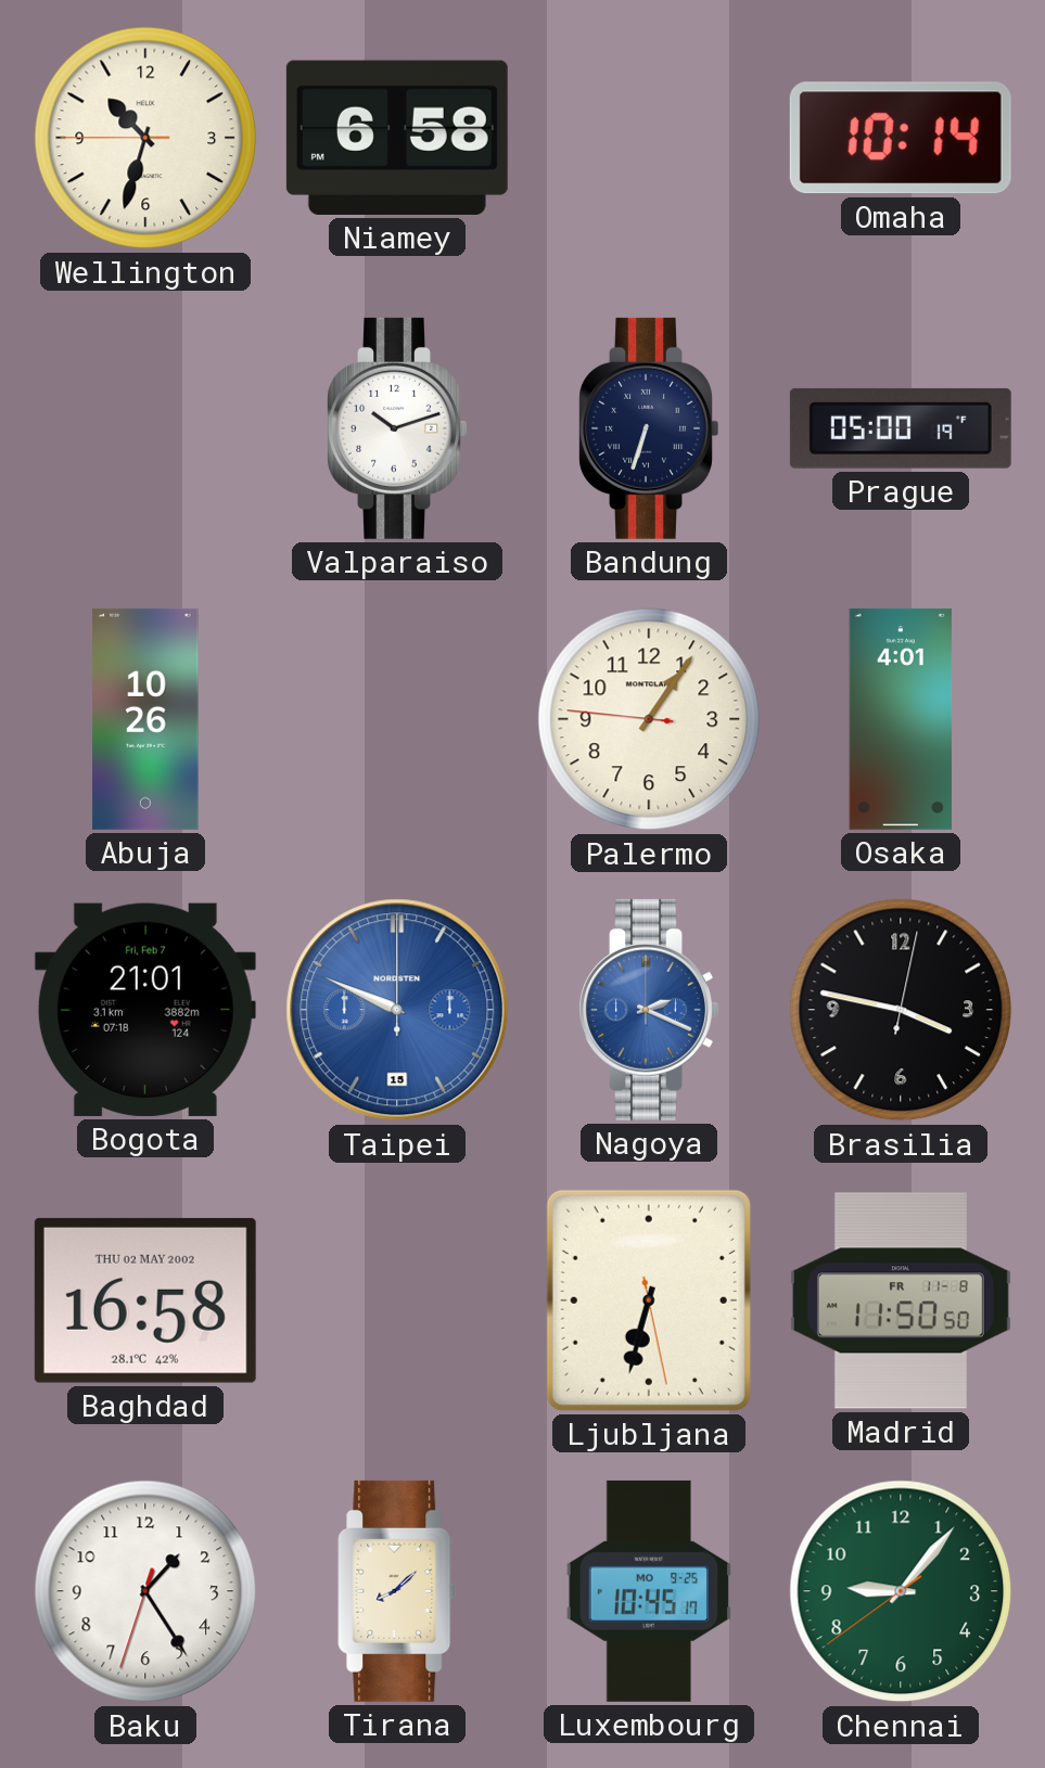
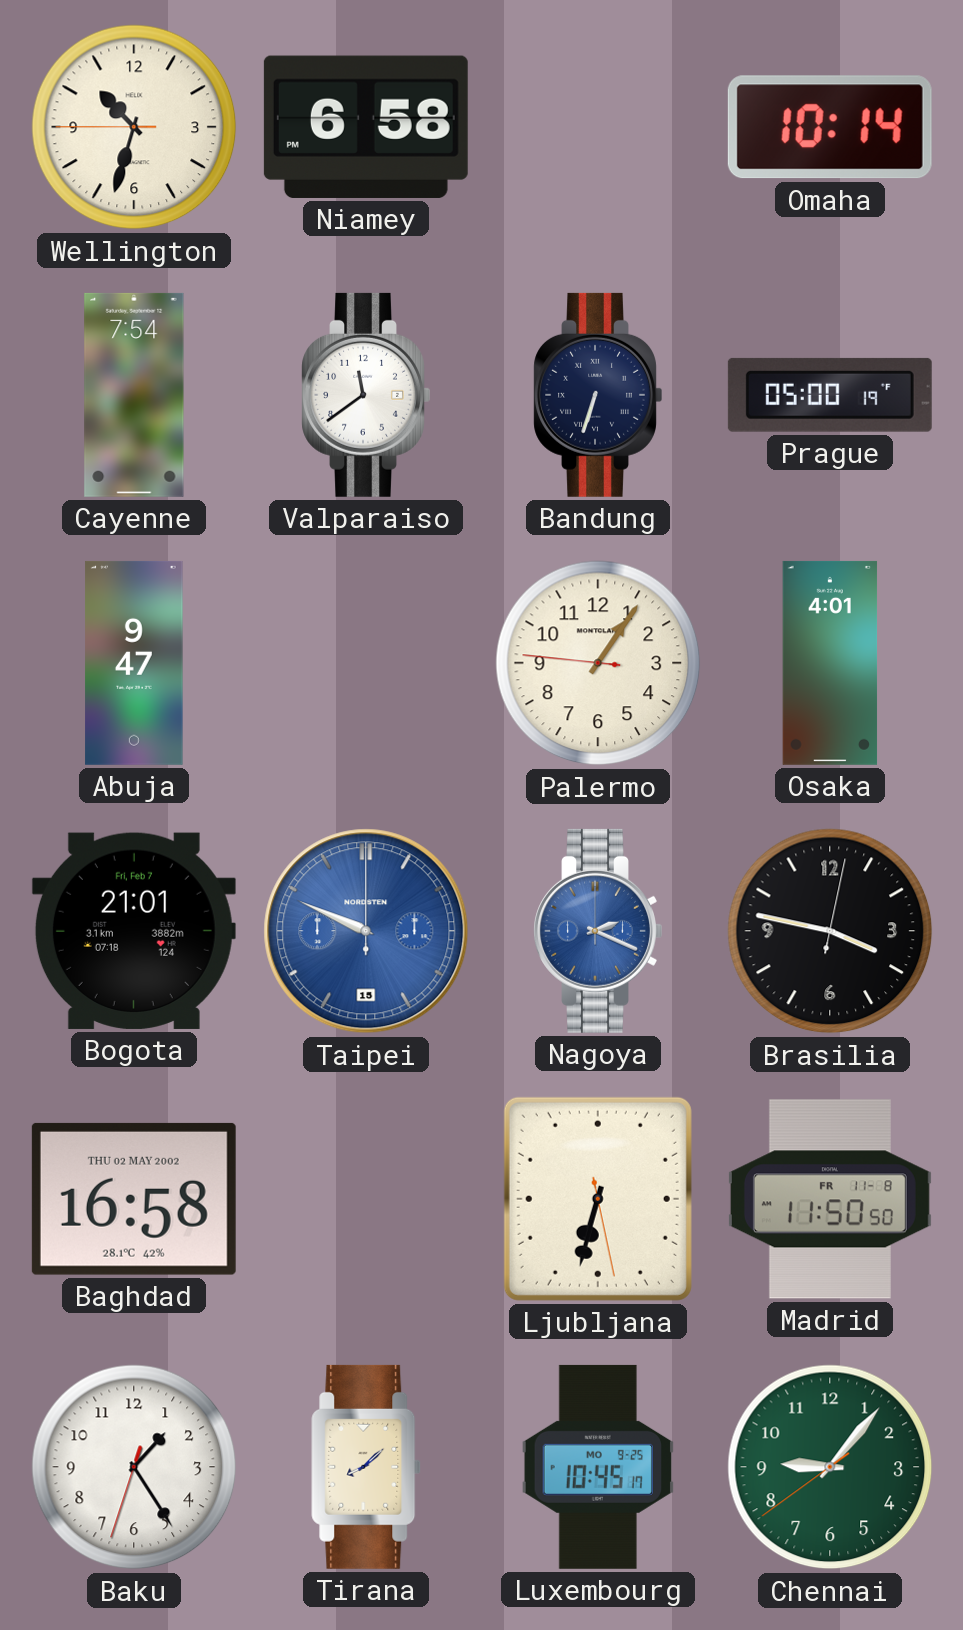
Cayenne: none -> 7:54
Valparaiso: 10:12 -> 11:39
Abuja: 10:26 -> 9:47
